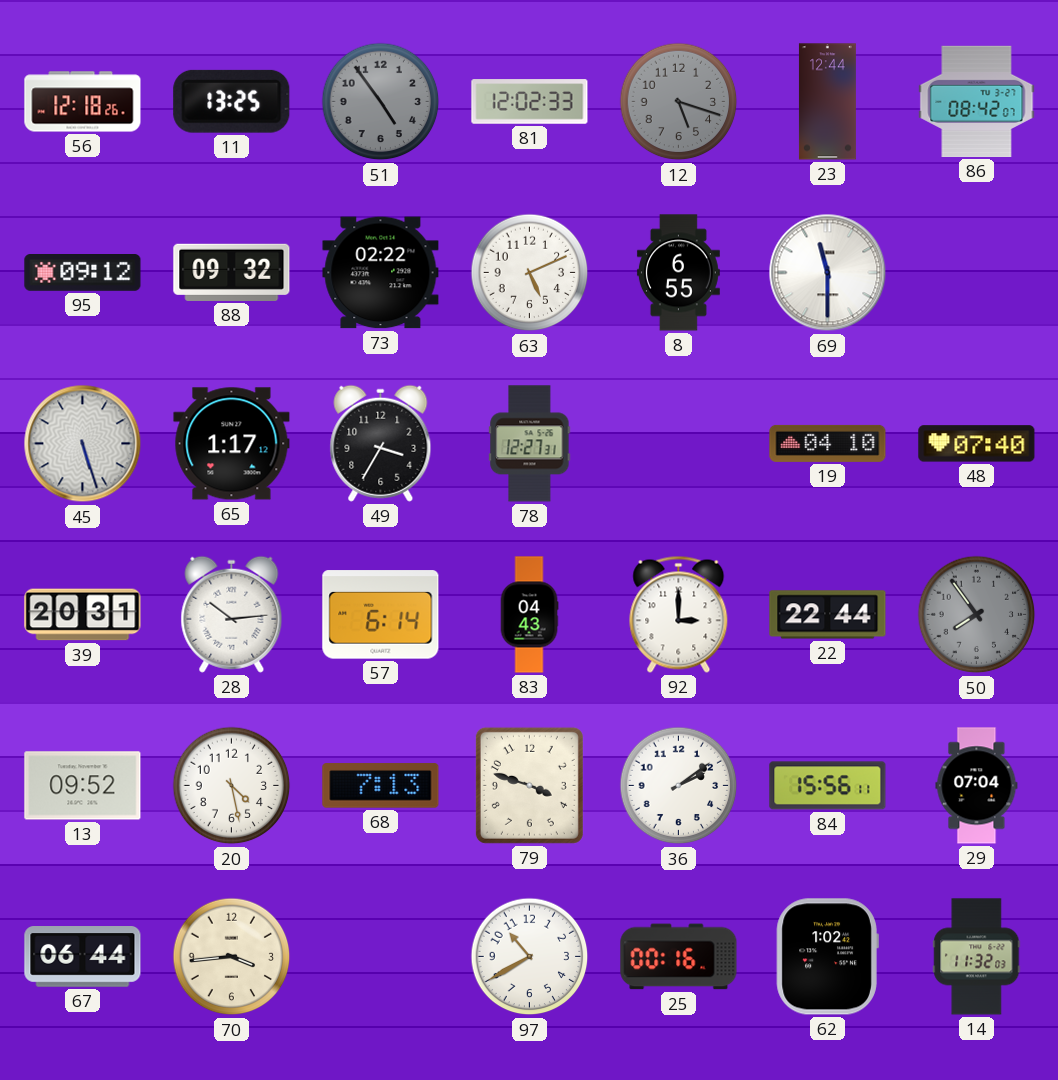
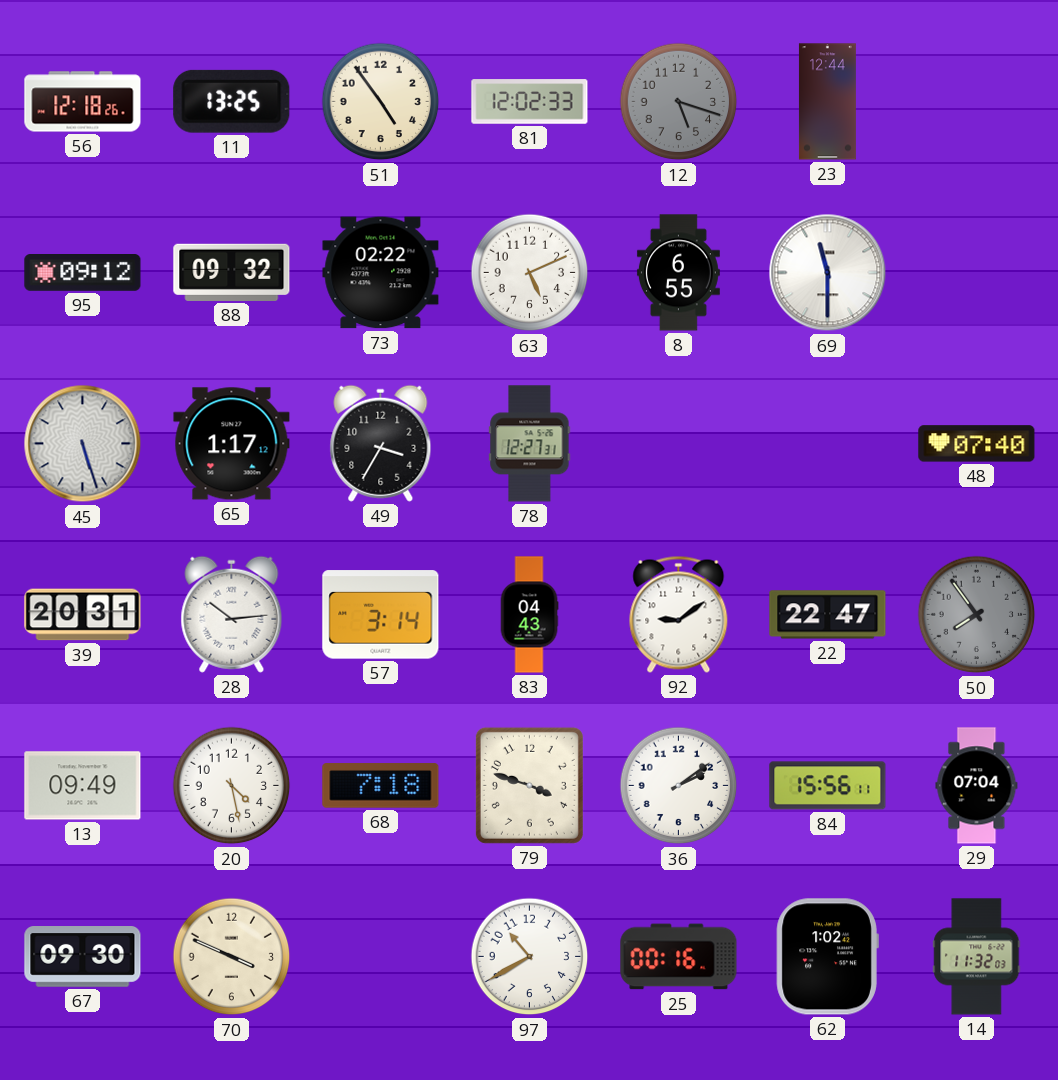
51 dial: grey -> cream
86: 08:42 -> none
19: 04:10 -> none
57: 6:14 -> 3:14
92: 3:00 -> 9:09
22: 22:44 -> 22:47
13: 09:52 -> 09:49
68: 7:13 -> 7:18
67: 06:44 -> 09:30
70: 3:44 -> 3:49
